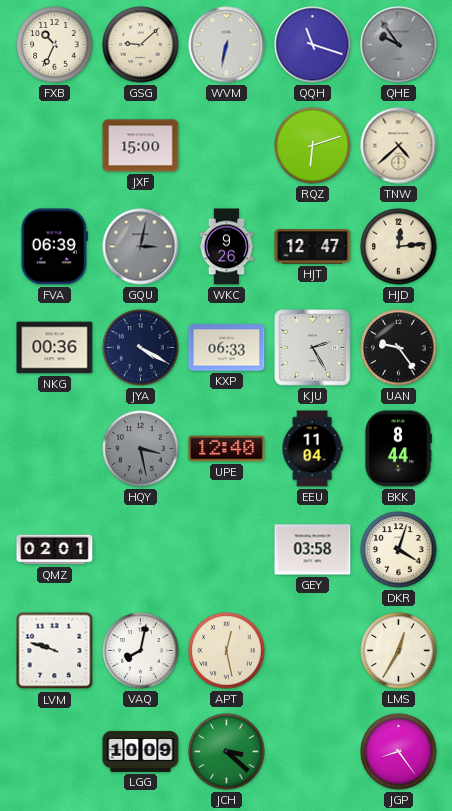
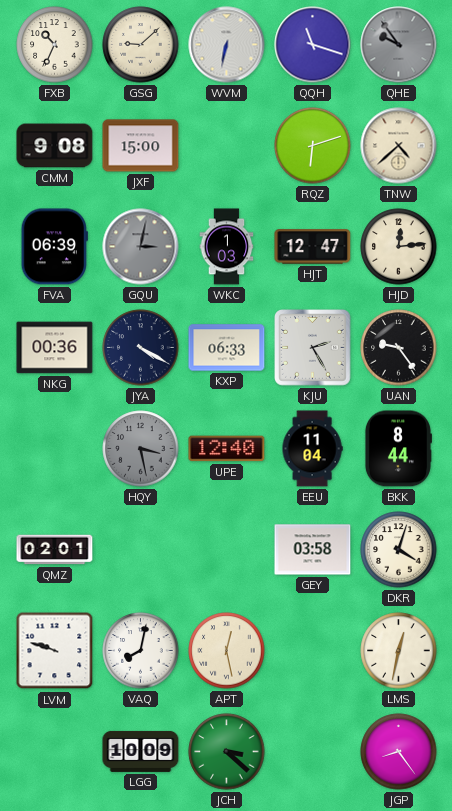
CMM: none -> 9:08
WKC: 9:26 -> 1:03
LMS: 12:35 -> 12:32
